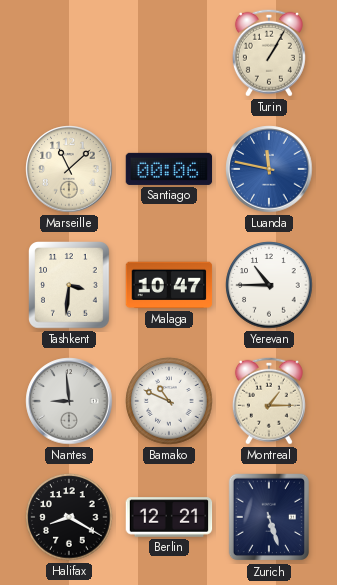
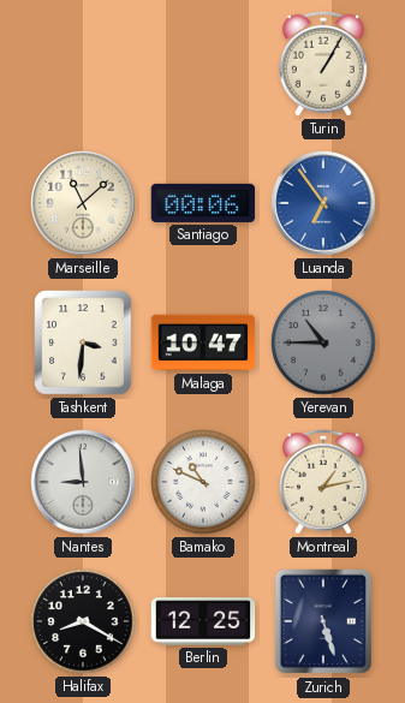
Luanda: 11:47 -> 6:54
Yerevan dial: white -> grey
Montreal: 1:15 -> 1:13
Berlin: 12:21 -> 12:25
